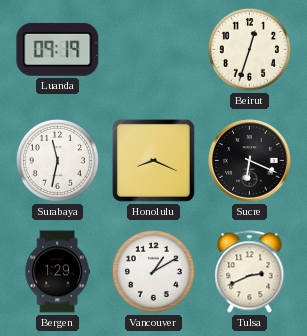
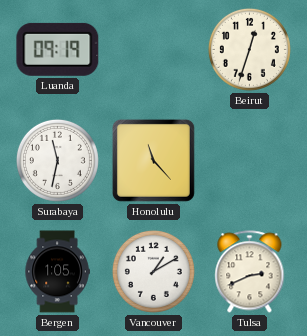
Honolulu: 8:19 -> 11:23
Sucre: 6:19 -> none
Bergen: 1:29 -> 1:05
